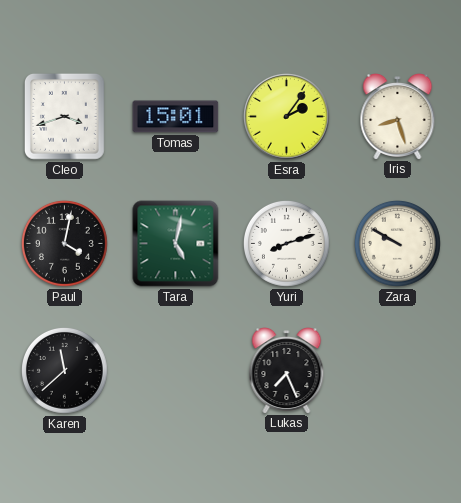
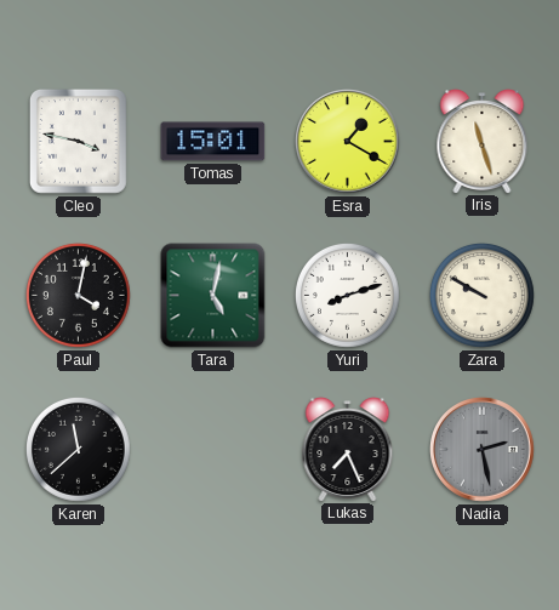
Cleo: 3:42 -> 3:47
Esra: 2:06 -> 1:20
Iris: 8:27 -> 11:27
Nadia: none -> 2:28
